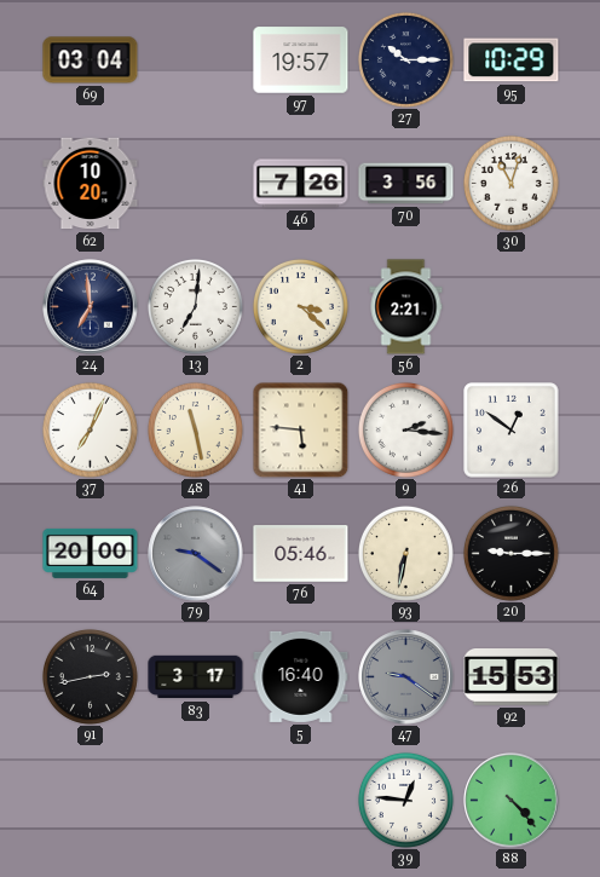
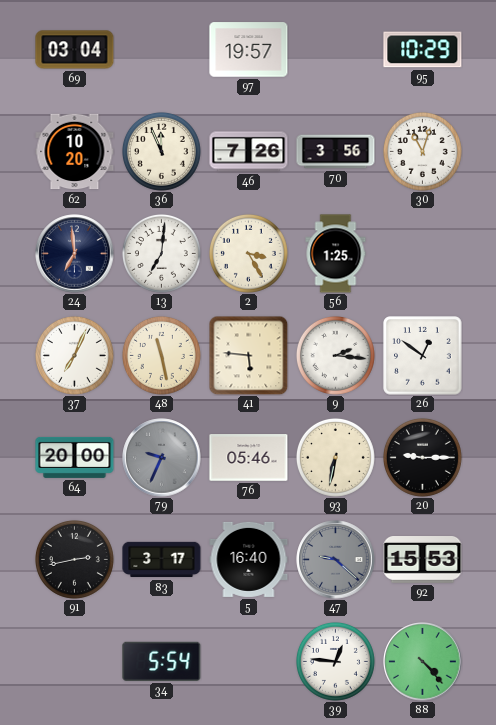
27: 10:15 -> none
36: none -> 11:56
2: 3:22 -> 3:25
56: 2:21 -> 1:25
79: 9:21 -> 9:34
47: 9:21 -> 9:22
34: none -> 5:54
